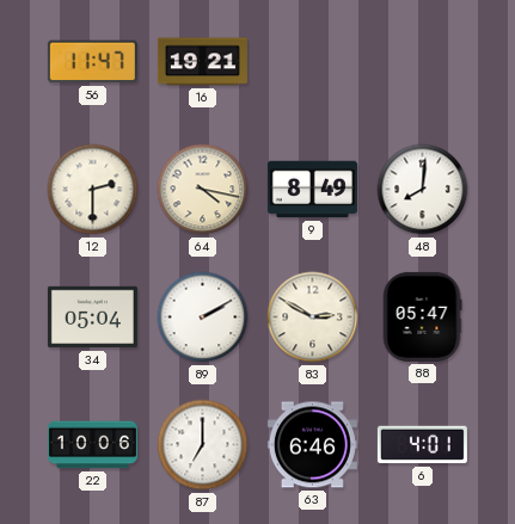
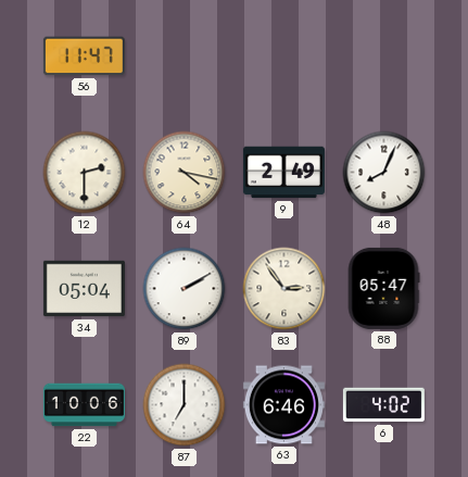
16: 19:21 -> none
9: 8:49 -> 2:49
48: 8:01 -> 8:04
83: 2:50 -> 2:54
6: 4:01 -> 4:02
